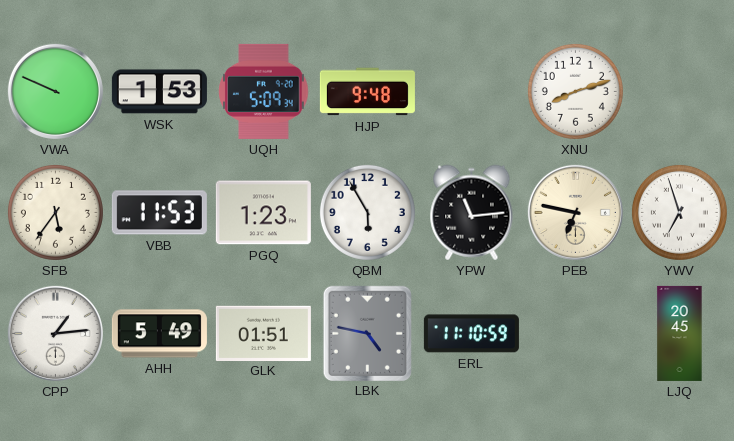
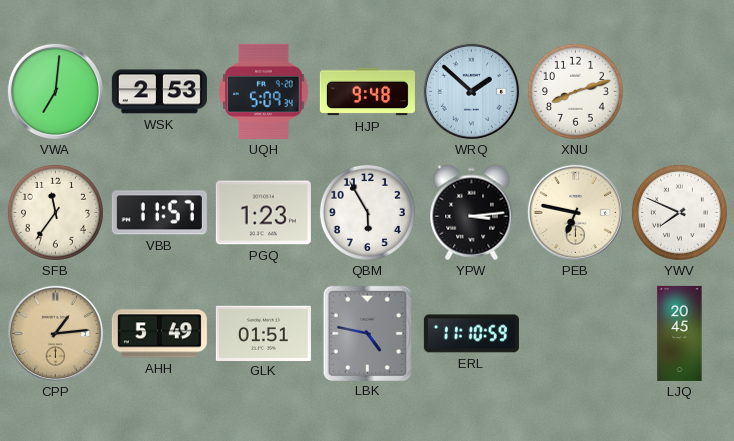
VWA: 9:49 -> 7:01
WSK: 1:53 -> 2:53
WRQ: none -> 1:52
SFB: 5:36 -> 11:36
VBB: 11:53 -> 11:57
YPW: 11:14 -> 3:14
YWV: 6:57 -> 7:49
CPP dial: white -> champagne
